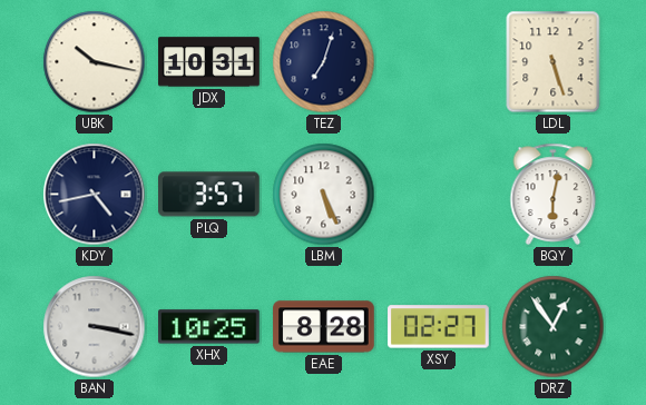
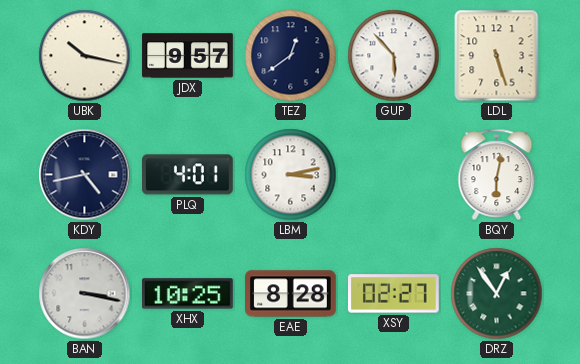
JDX: 10:31 -> 9:57
TEZ: 7:03 -> 12:39
GUP: none -> 5:53
PLQ: 3:57 -> 4:01
LBM: 5:26 -> 3:13
